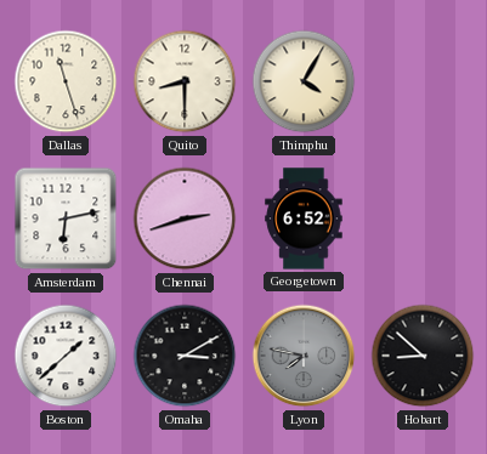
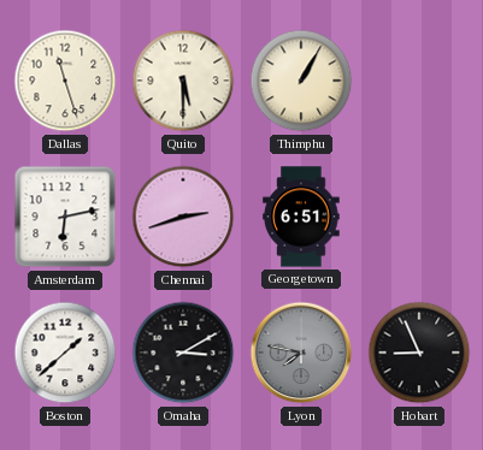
Quito: 8:30 -> 5:30
Thimphu: 4:05 -> 1:05
Georgetown: 6:52 -> 6:51
Hobart: 8:52 -> 8:56
